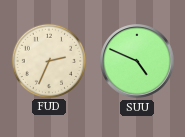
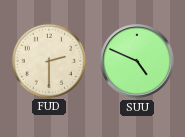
FUD: 2:34 -> 2:30
